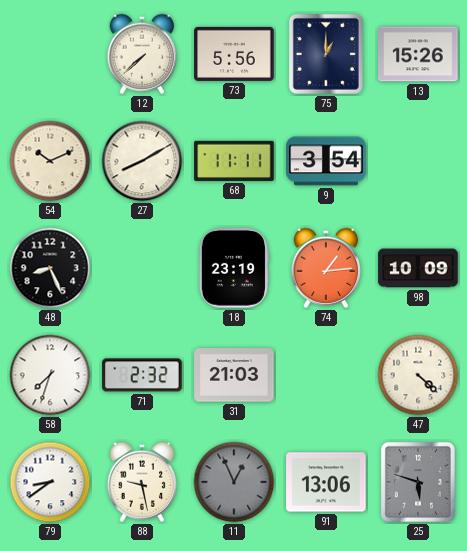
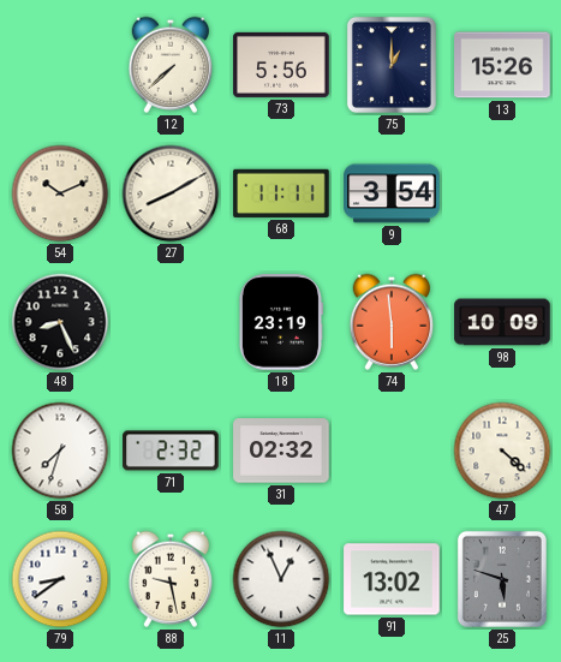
74: 1:14 -> 5:59
31: 21:03 -> 02:32
11 dial: grey -> white
91: 13:06 -> 13:02
